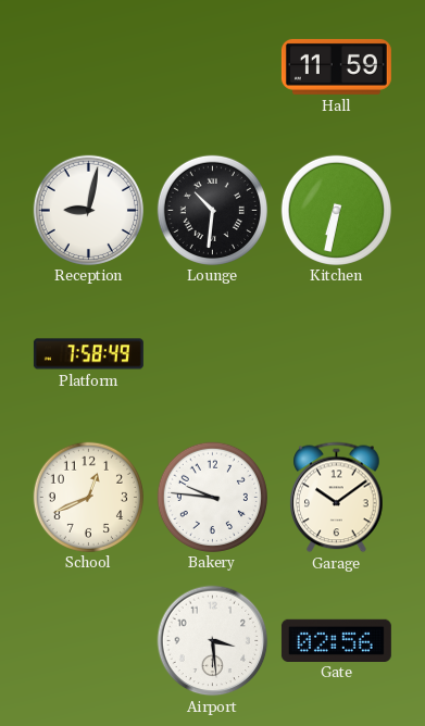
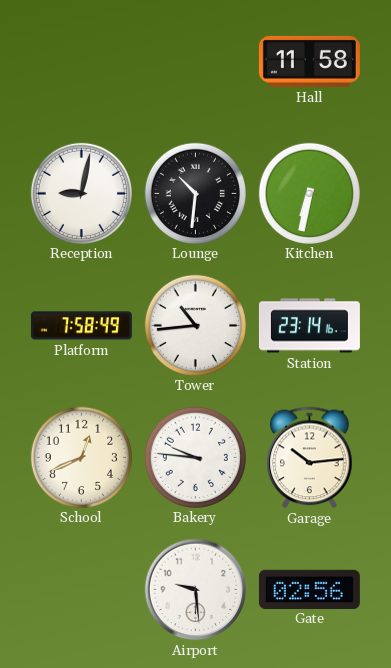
Hall: 11:59 -> 11:58
Tower: none -> 10:44
Station: none -> 23:14
Garage: 10:09 -> 10:14
Airport: 3:29 -> 9:29
